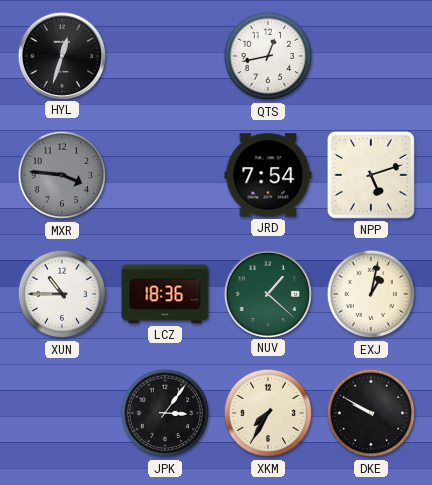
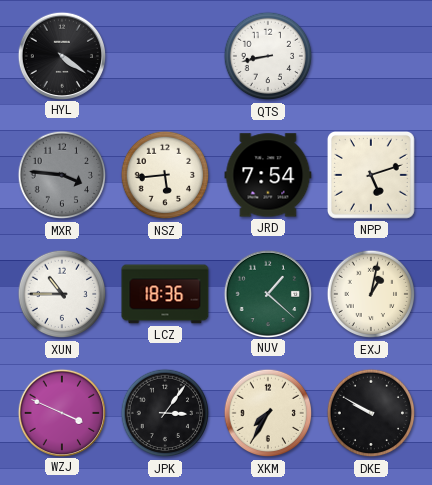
HYL: 12:33 -> 4:21
QTS: 12:43 -> 8:43
NSZ: none -> 5:44
WZJ: none -> 3:49
